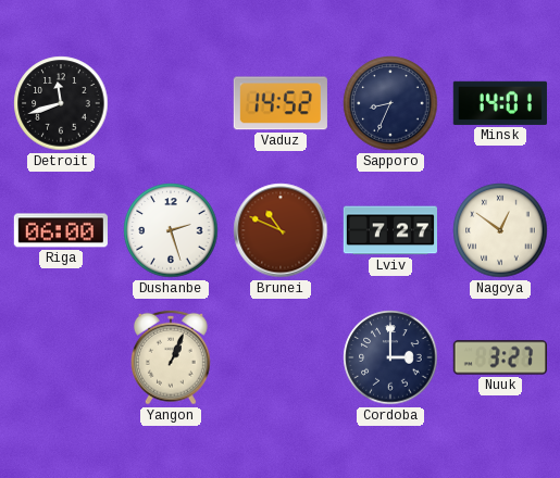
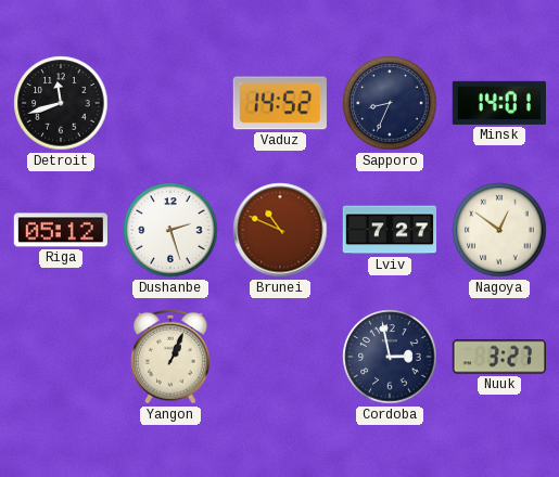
Riga: 06:00 -> 05:12
Cordoba: 3:00 -> 2:58
